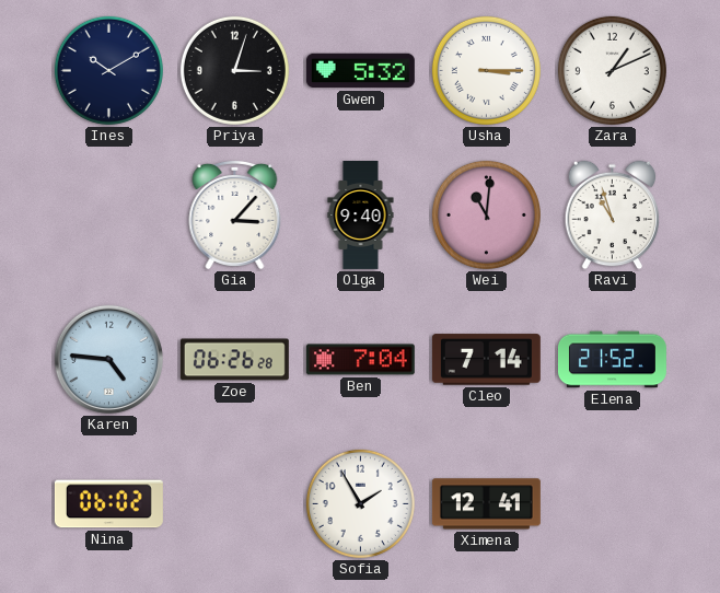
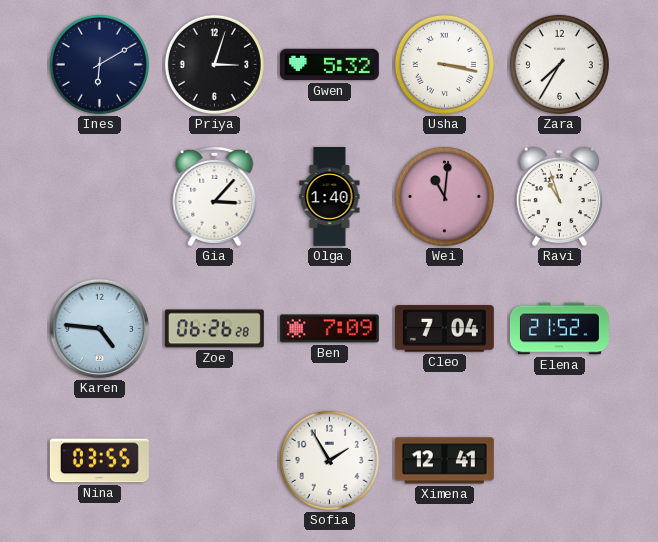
Ines: 10:10 -> 6:10
Usha: 3:15 -> 3:17
Zara: 1:11 -> 7:35
Olga: 9:40 -> 1:40
Ben: 7:04 -> 7:09
Cleo: 7:14 -> 7:04
Nina: 06:02 -> 03:55
